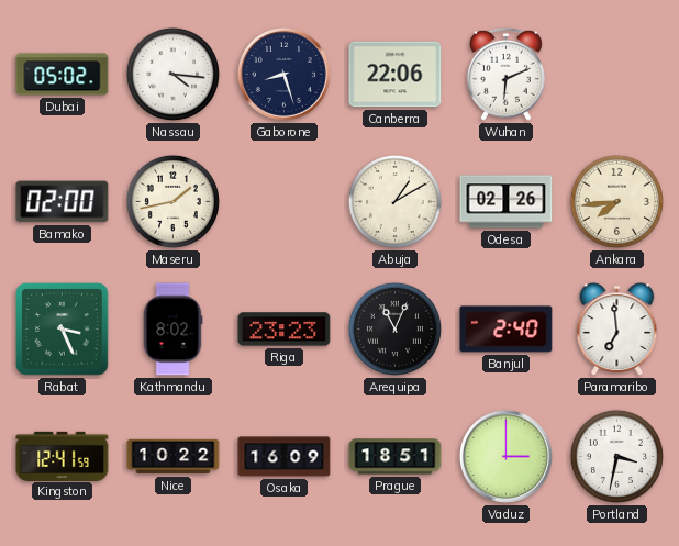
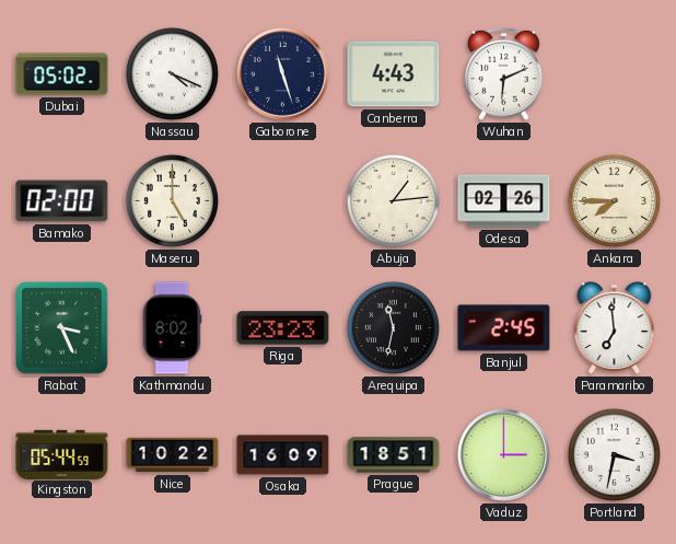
Nassau: 4:16 -> 4:19
Gaborone: 8:27 -> 11:27
Canberra: 22:06 -> 4:43
Maseru: 1:43 -> 5:00
Abuja: 1:10 -> 1:14
Ankara: 7:44 -> 7:45
Arequipa: 11:04 -> 11:32
Banjul: 2:40 -> 2:45
Kingston: 12:41 -> 05:44
